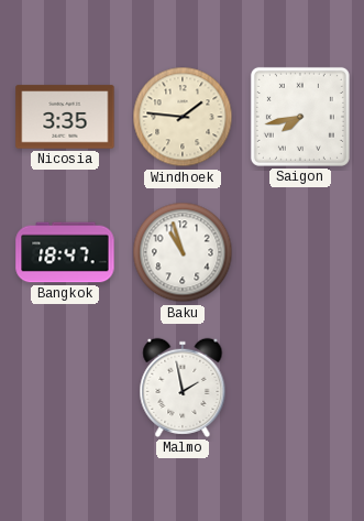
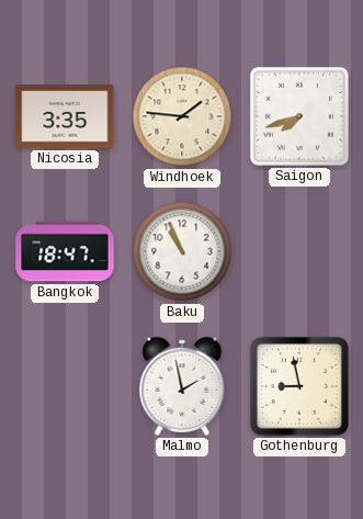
Saigon: 7:43 -> 7:42
Baku: 10:57 -> 10:56
Gothenburg: none -> 8:58
